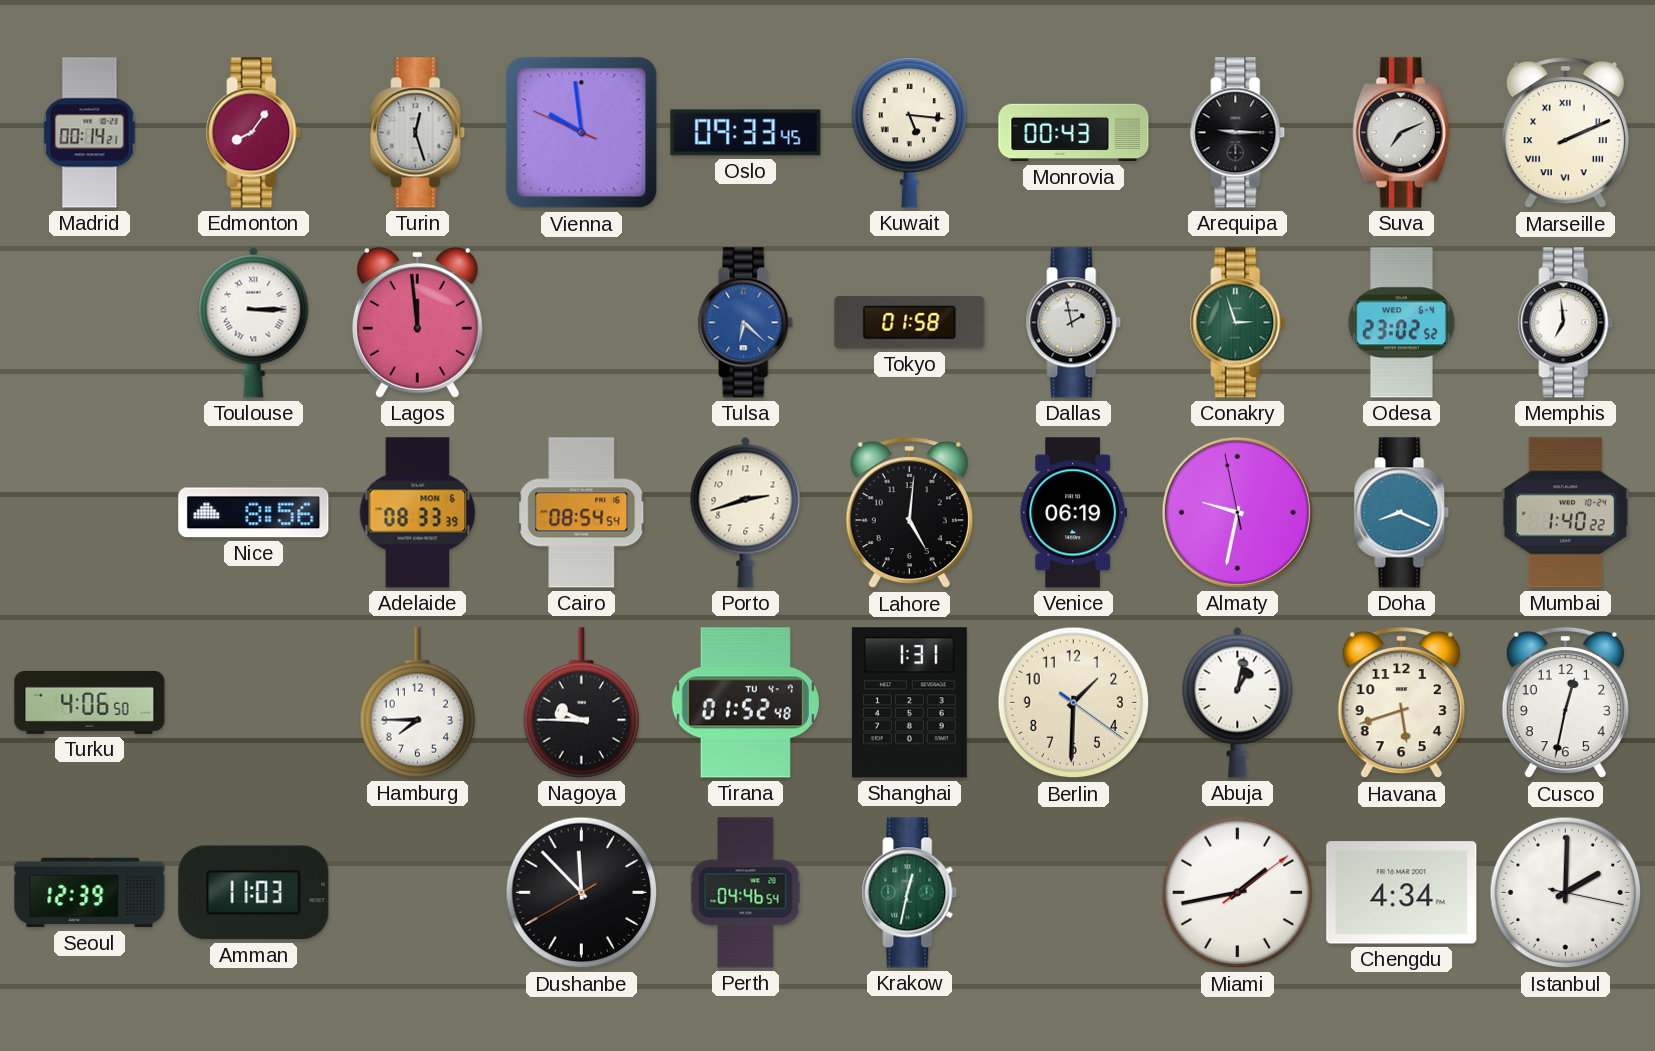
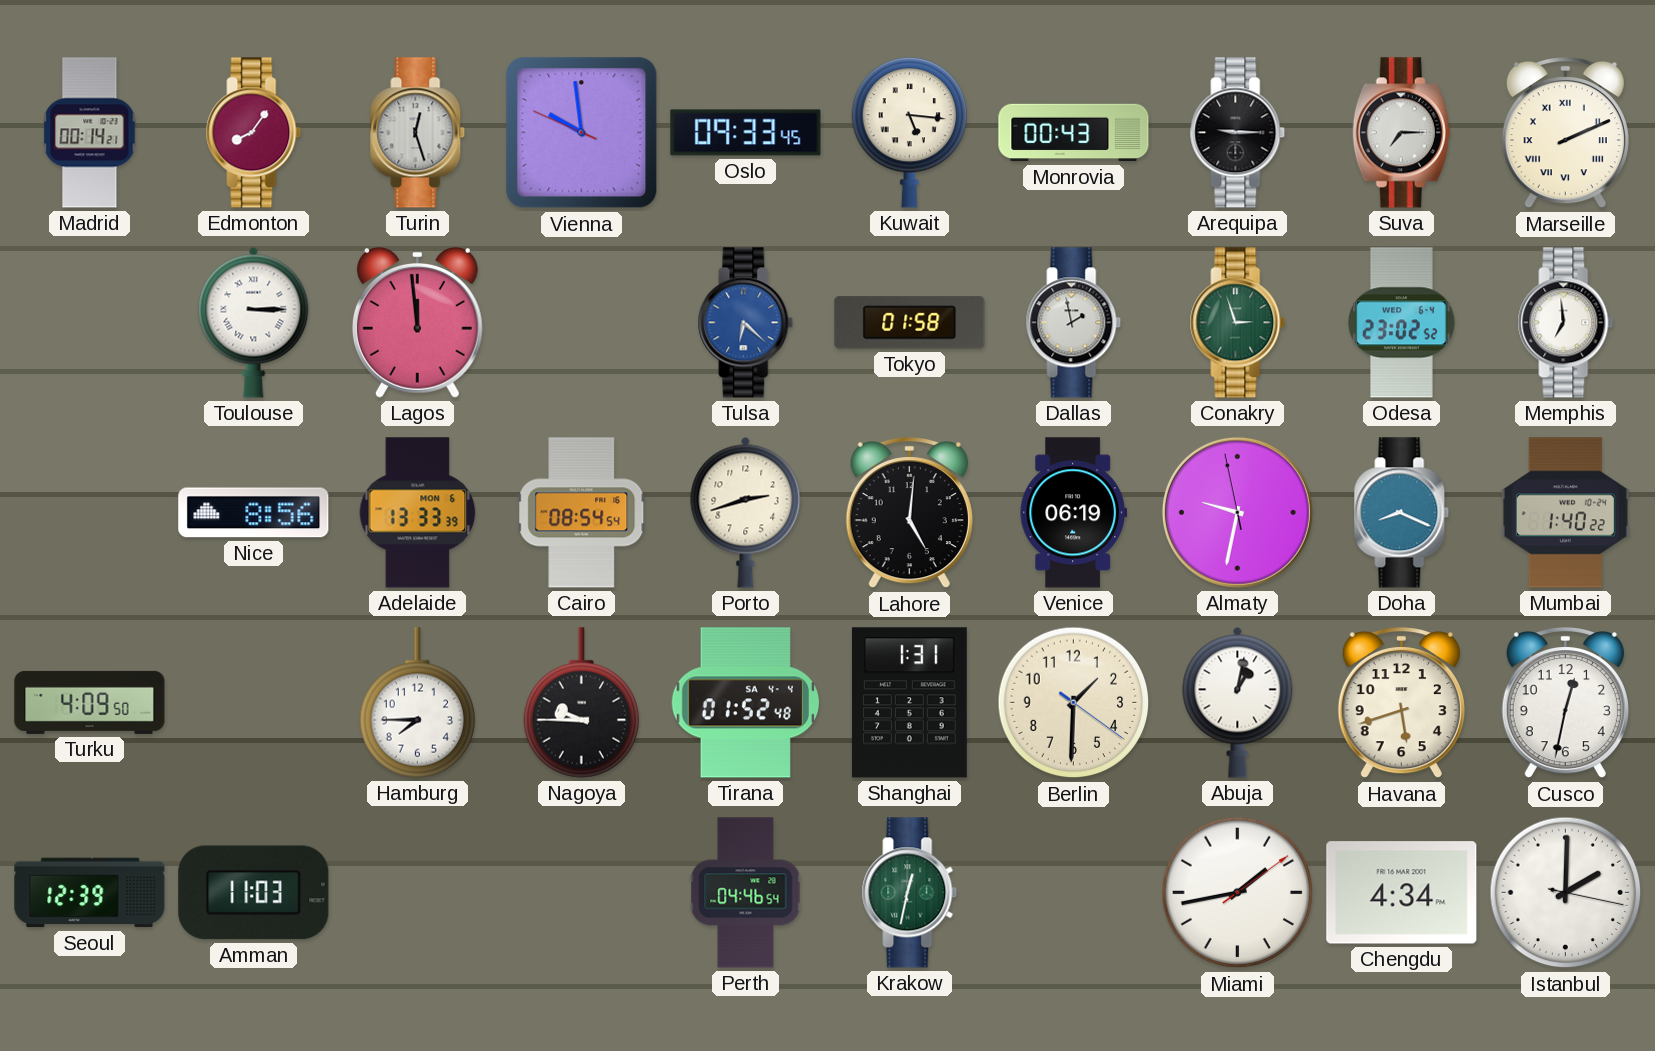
Suva: 7:11 -> 7:15
Adelaide: 08:33 -> 13:33
Turku: 4:06 -> 4:09
Tirana date: TU 4-7 -> SA 4-4
Dushanbe: 11:52 -> none
